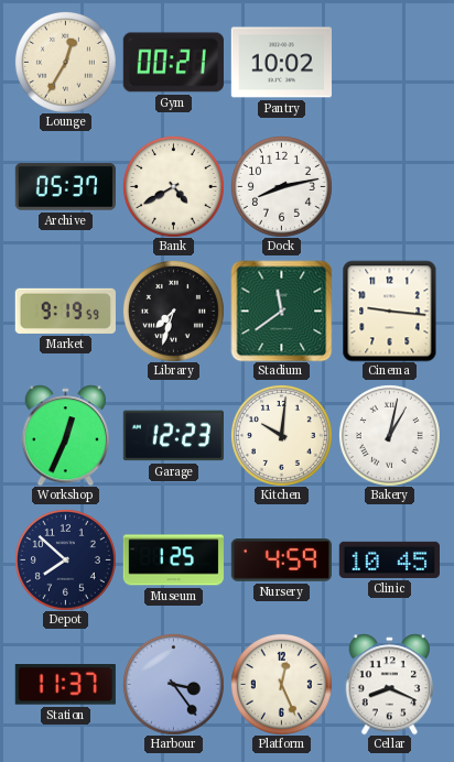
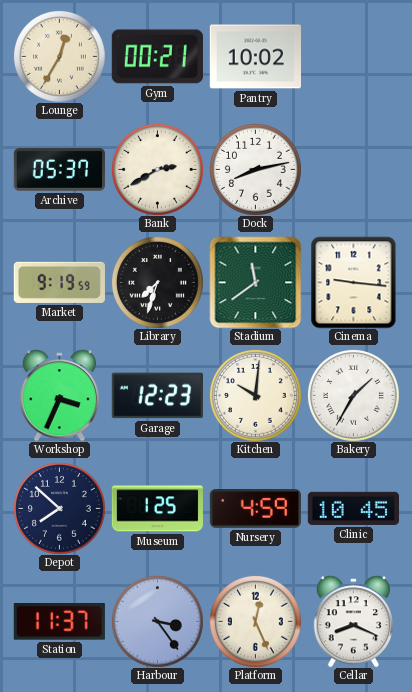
Bank: 4:40 -> 2:40
Workshop: 12:34 -> 3:34
Bakery: 1:02 -> 1:35
